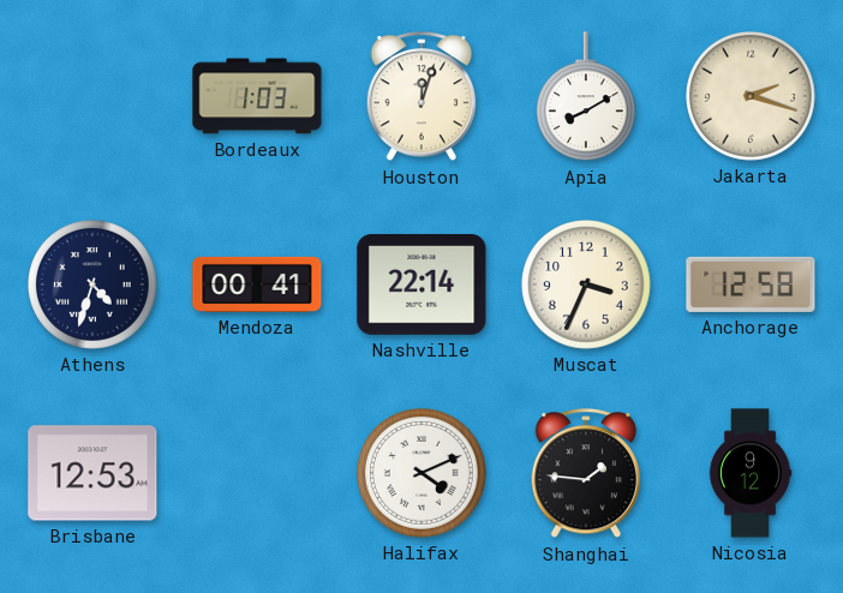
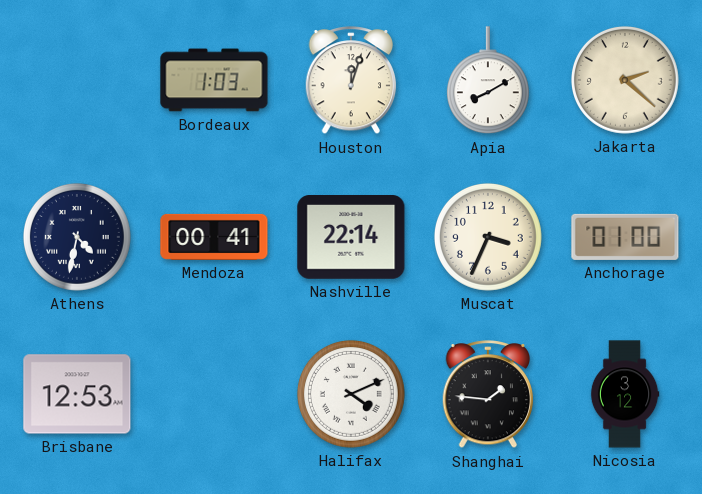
Jakarta: 2:18 -> 2:22
Athens: 4:33 -> 4:32
Anchorage: 12:58 -> 01:00
Nicosia: 9:12 -> 3:12
